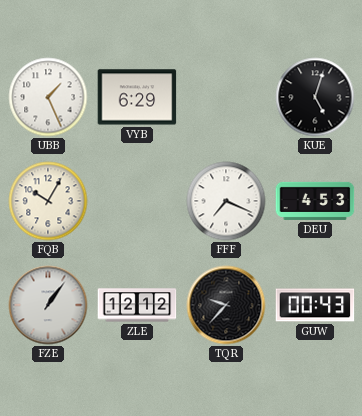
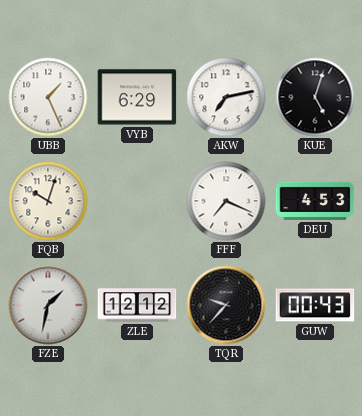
AKW: none -> 7:13
FQB: 10:05 -> 10:03
FZE: 1:06 -> 1:32
